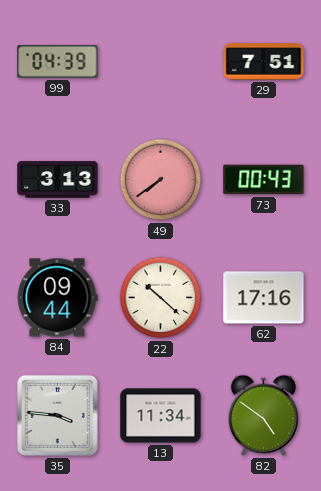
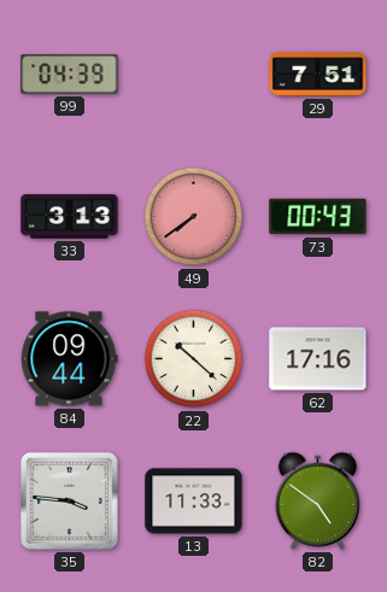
13: 11:34 -> 11:33
